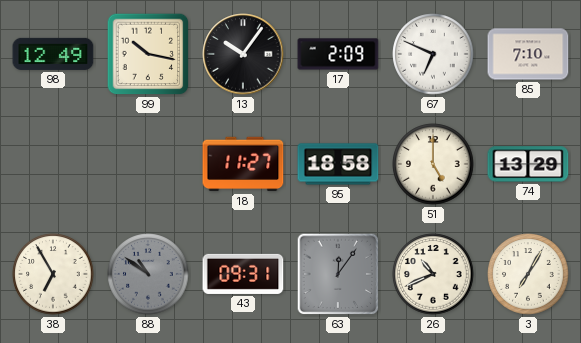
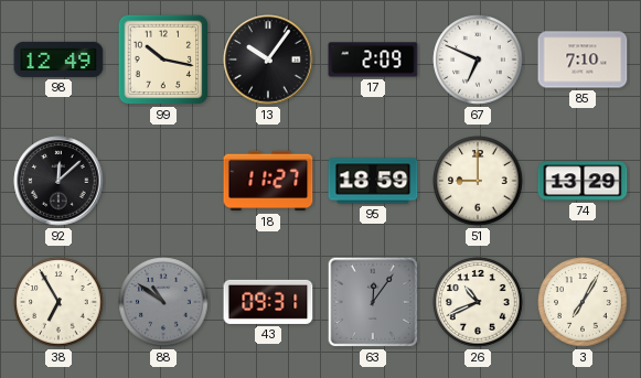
92: none -> 12:08
95: 18:58 -> 18:59
51: 5:00 -> 9:00
